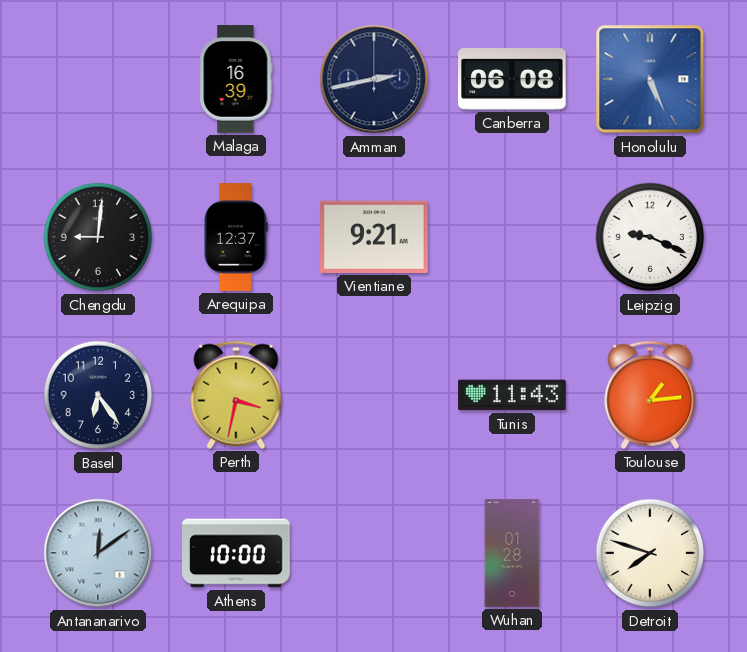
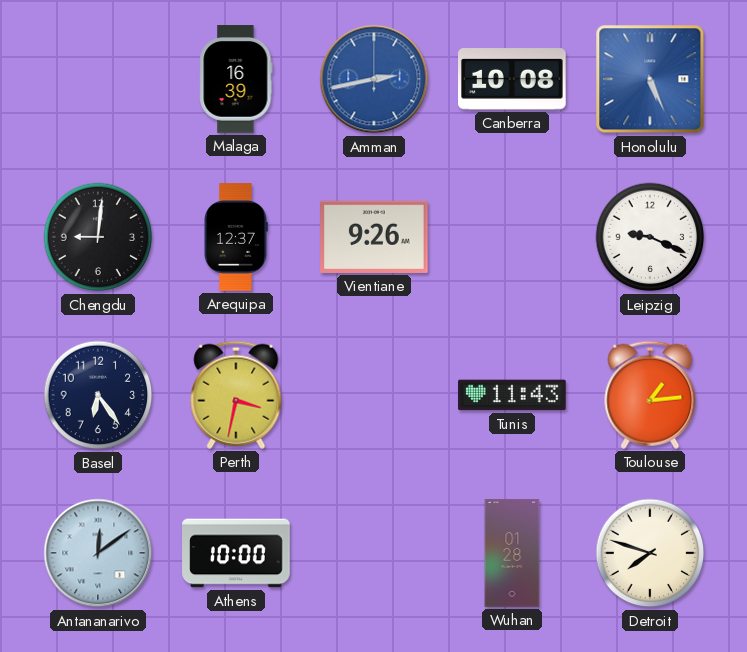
Amman dial: navy -> blue
Canberra: 06:08 -> 10:08
Vientiane: 9:21 -> 9:26
